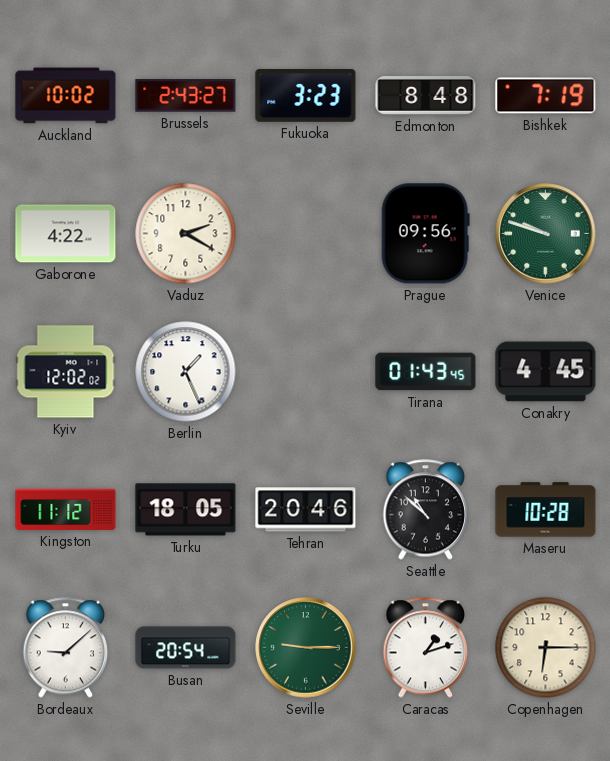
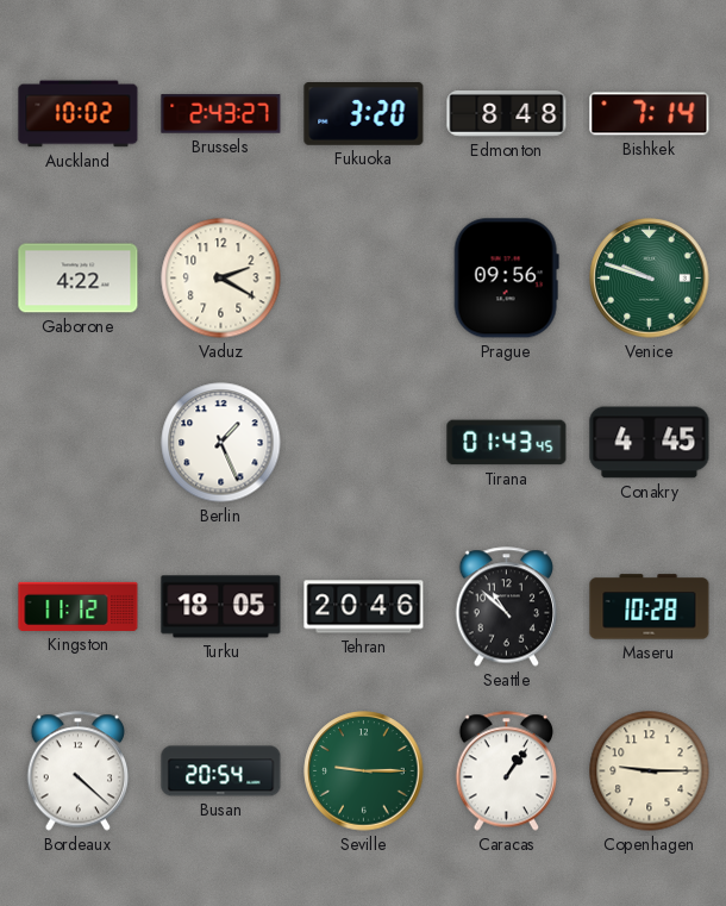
Fukuoka: 3:23 -> 3:20
Bishkek: 7:19 -> 7:14
Kyiv: 12:02 -> none
Bordeaux: 9:08 -> 4:22
Caracas: 1:12 -> 1:06
Copenhagen: 6:15 -> 9:15
